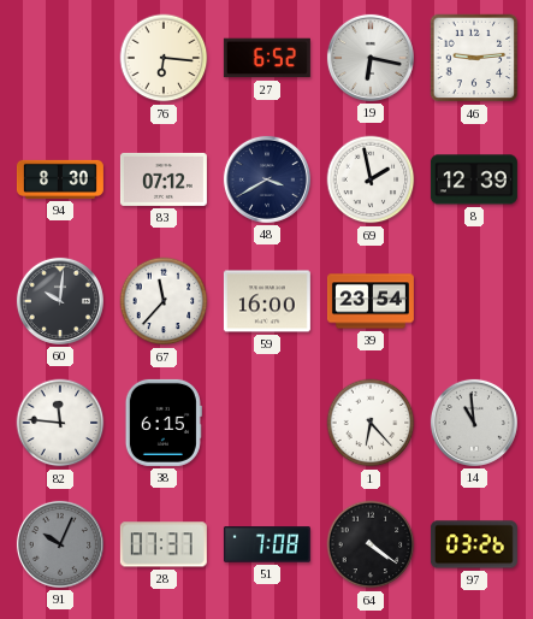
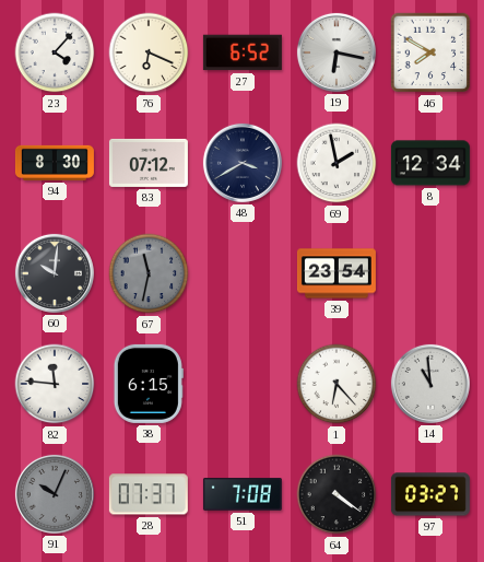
23: none -> 4:07
76: 6:16 -> 6:19
46: 9:14 -> 7:50
8: 12:39 -> 12:34
67: 11:37 -> 11:32
67 dial: white -> grey
59: 16:00 -> none
97: 03:26 -> 03:27
